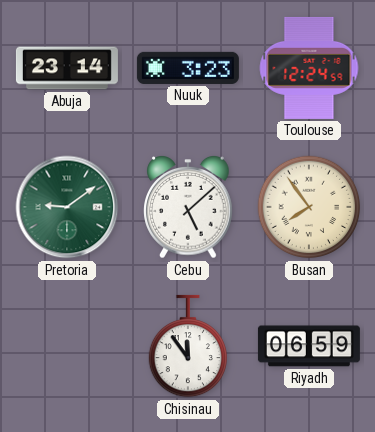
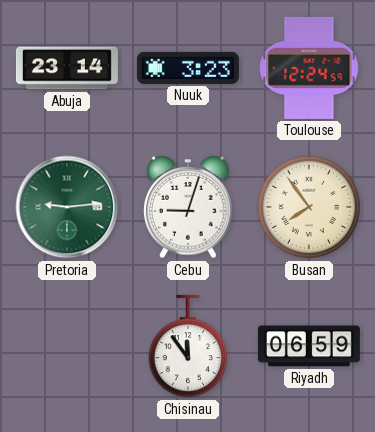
Pretoria: 9:09 -> 9:14
Cebu: 5:08 -> 9:03
